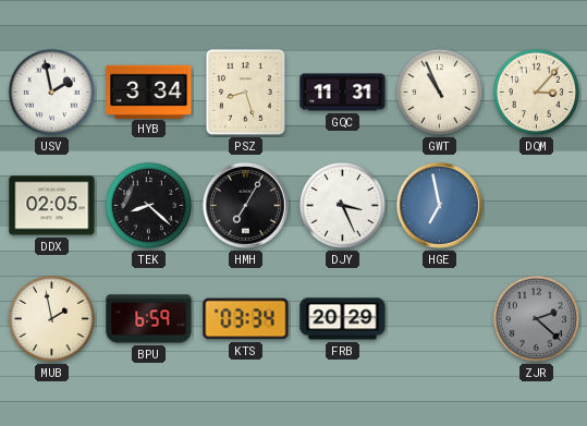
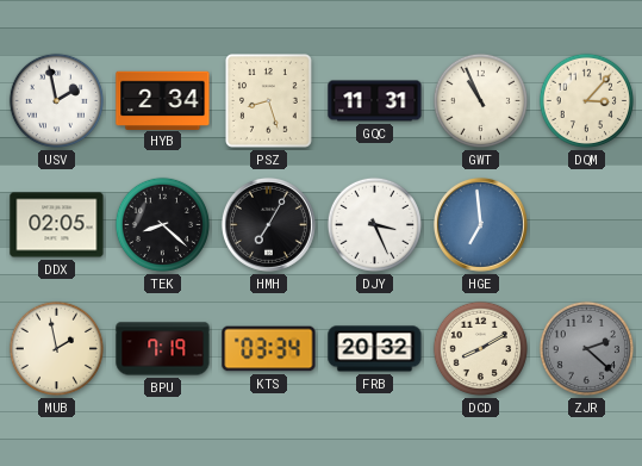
HYB: 3:34 -> 2:34
HGE: 6:58 -> 6:59
BPU: 6:59 -> 7:19
FRB: 20:29 -> 20:32
DCD: none -> 8:10
